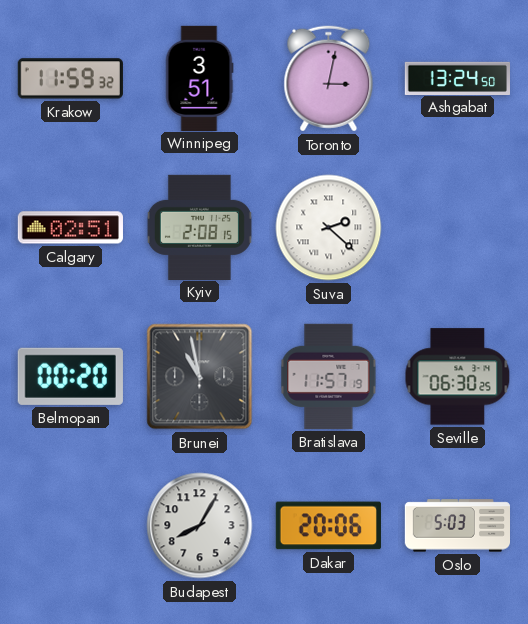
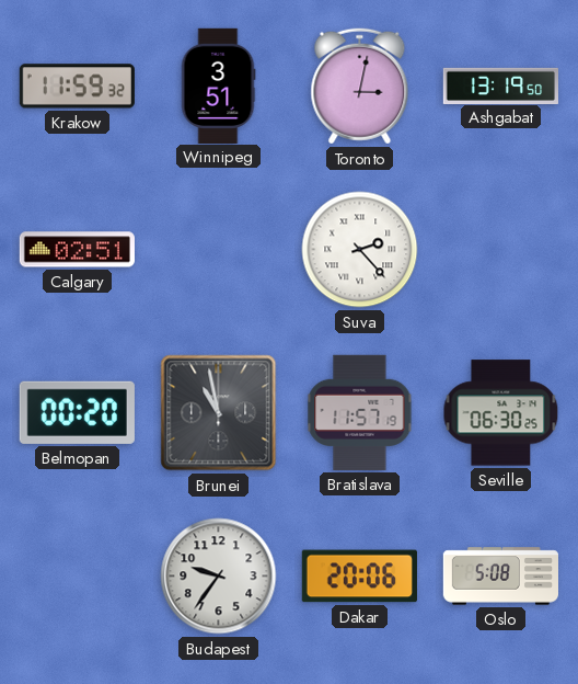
Ashgabat: 13:24 -> 13:19
Kyiv: 2:08 -> none
Suva: 2:22 -> 2:23
Budapest: 8:05 -> 9:36
Oslo: 5:03 -> 5:08
